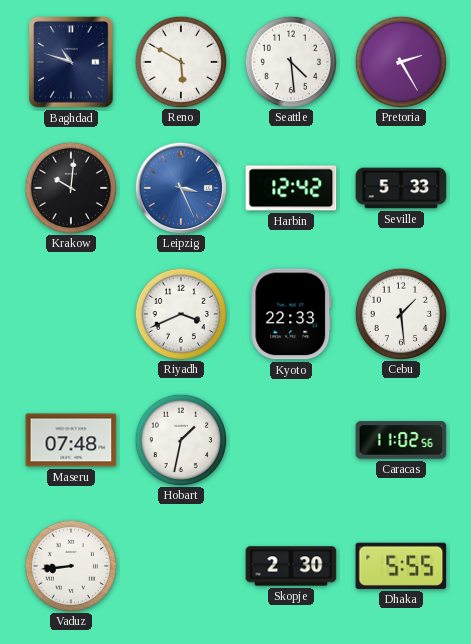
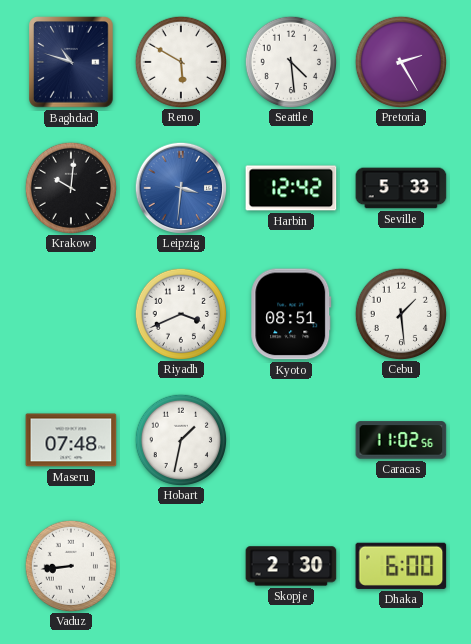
Leipzig: 3:26 -> 3:31
Kyoto: 22:33 -> 08:51
Dhaka: 5:55 -> 6:00
